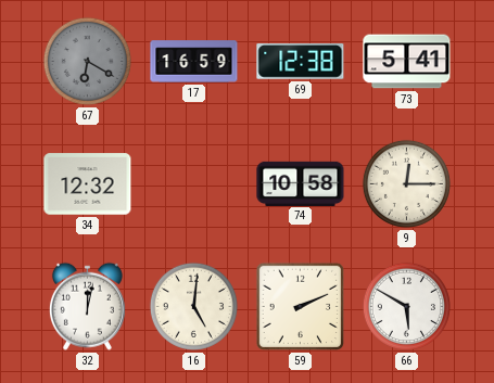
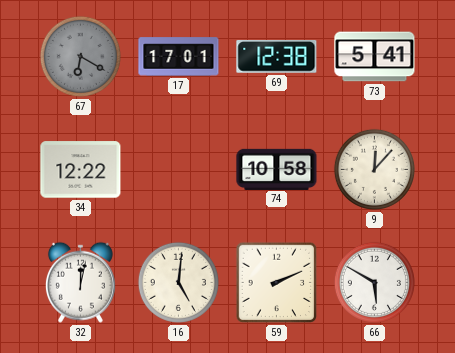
17: 16:59 -> 17:01
34: 12:32 -> 12:22
9: 12:15 -> 12:07
